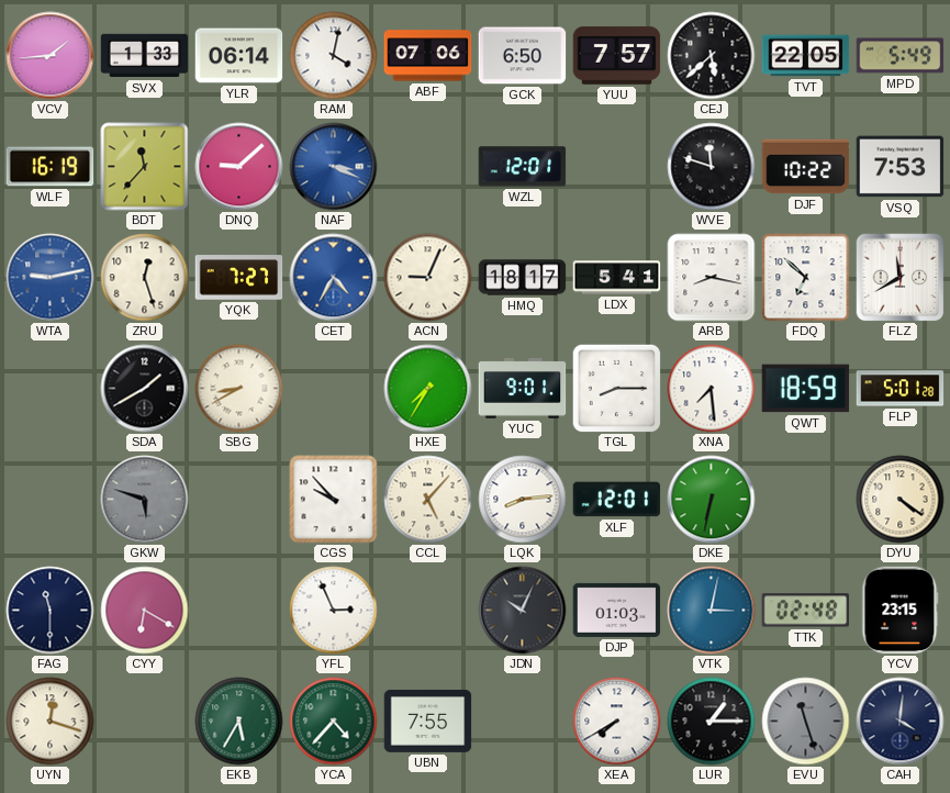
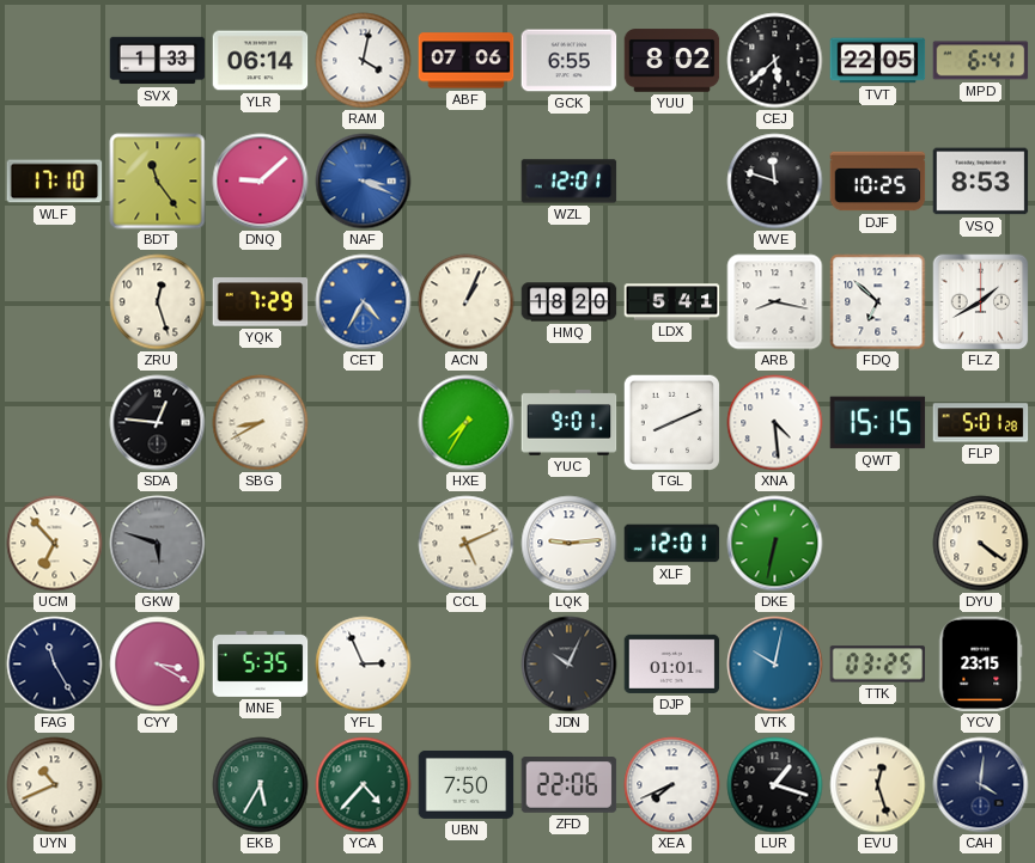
VCV: 1:44 -> none
GCK: 6:50 -> 6:55
YUU: 7:57 -> 8:02
MPD: 5:49 -> 6:41
WLF: 16:19 -> 17:10
BDT: 11:37 -> 11:24
DJF: 10:22 -> 10:25
VSQ: 7:53 -> 8:53
WTA: 9:13 -> none
YQK: 7:27 -> 7:29
ACN: 9:04 -> 1:04
HMQ: 18:17 -> 18:20
FLZ: 11:40 -> 1:40
SDA: 1:40 -> 12:46
TGL: 8:15 -> 8:11
XNA: 7:29 -> 4:29
QWT: 18:59 -> 15:15
UCM: none -> 6:53
CGS: 9:53 -> none
CCL: 5:07 -> 5:11
LQK: 8:14 -> 9:14
FAG: 11:30 -> 11:25
CYY: 6:20 -> 3:20
MNE: none -> 5:35
DJP: 01:03 -> 01:01
VTK: 3:02 -> 10:02
TTK: 02:48 -> 03:25
UYN: 12:18 -> 10:41
UBN: 7:55 -> 7:50
ZFD: none -> 22:06
XEA: 7:40 -> 7:41
LUR: 1:15 -> 1:18
EVU: 11:27 -> 12:27
EVU dial: grey -> cream
